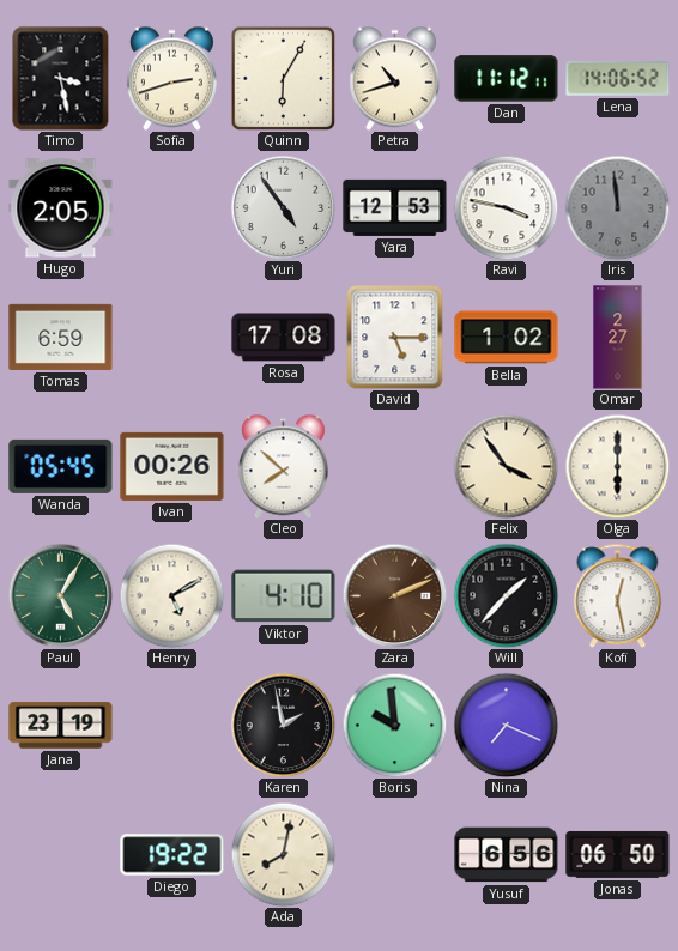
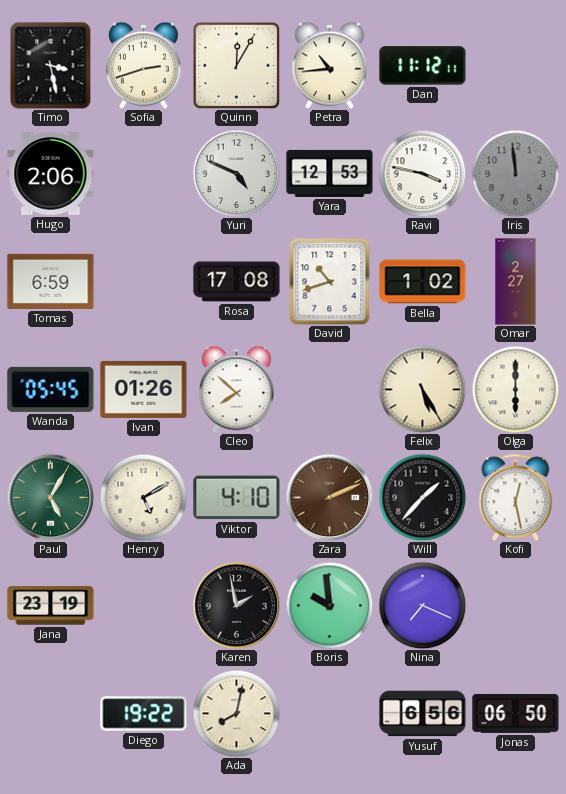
Quinn: 6:05 -> 12:05
Petra: 10:42 -> 10:44
Lena: 14:06 -> none
Hugo: 2:05 -> 2:06
Yuri: 4:54 -> 4:49
David: 5:15 -> 10:42
Ivan: 00:26 -> 01:26
Felix: 3:54 -> 5:25
